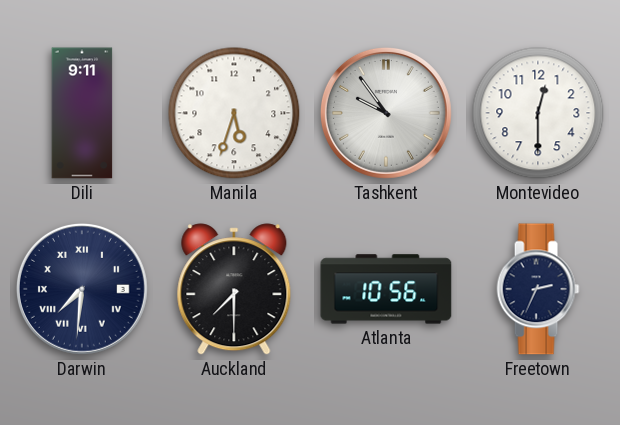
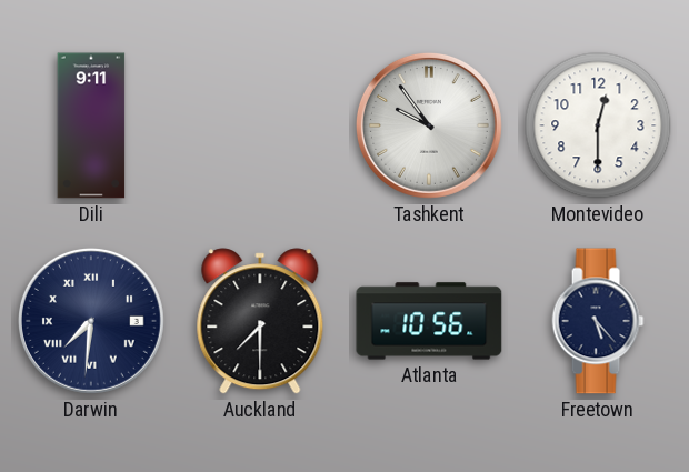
Manila: 5:33 -> none
Freetown: 2:34 -> 5:23
